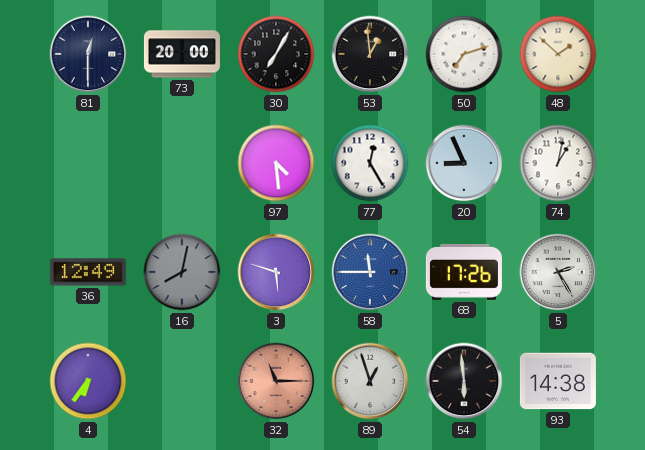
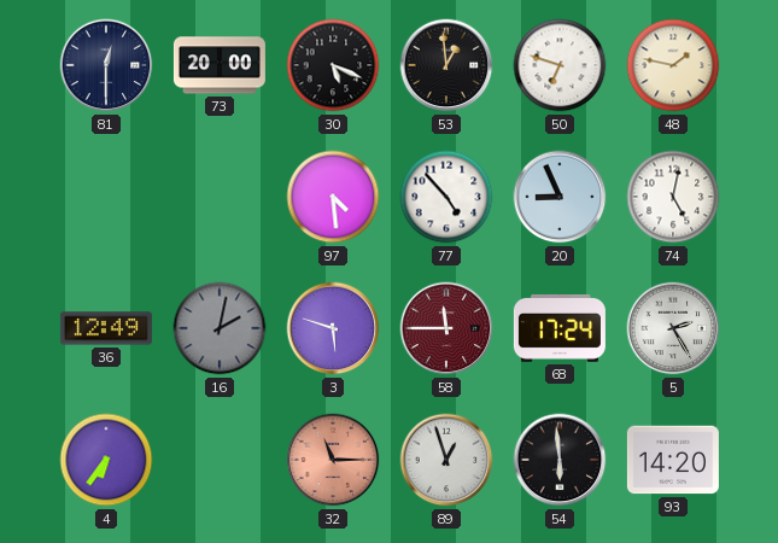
30: 7:05 -> 5:19
50: 7:12 -> 6:48
48: 1:52 -> 1:47
77: 12:25 -> 4:53
74: 1:02 -> 5:02
16: 8:02 -> 2:02
58 dial: blue -> burgundy
68: 17:26 -> 17:24
93: 14:38 -> 14:20
